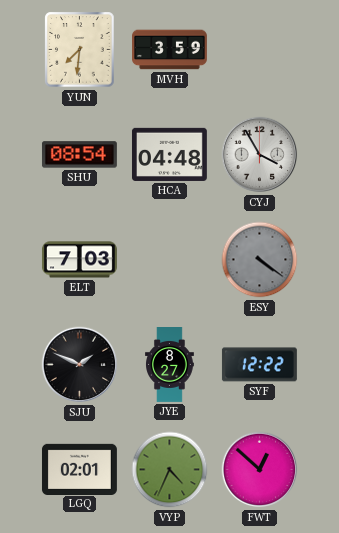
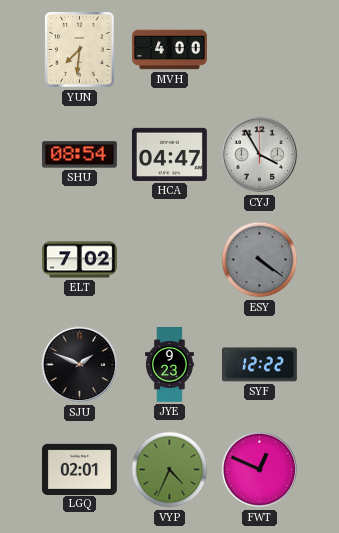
MVH: 3:59 -> 4:00
HCA: 04:48 -> 04:47
ELT: 7:03 -> 7:02
JYE: 8:27 -> 9:23
FWT: 12:52 -> 12:49
